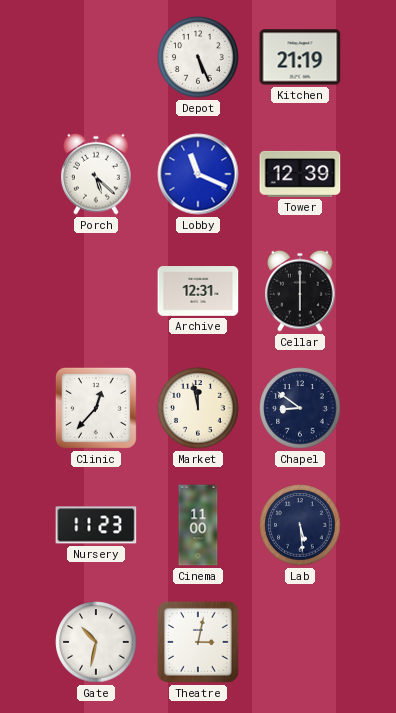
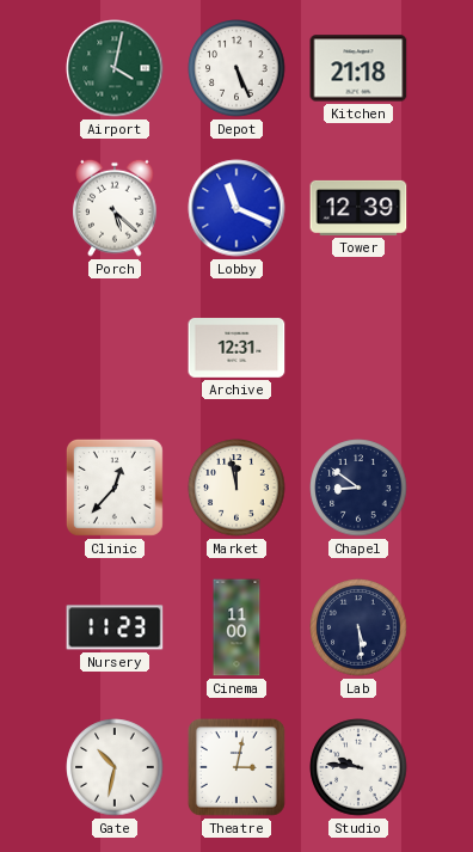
Airport: none -> 4:02
Kitchen: 21:19 -> 21:18
Cellar: 6:00 -> none
Studio: none -> 9:46
